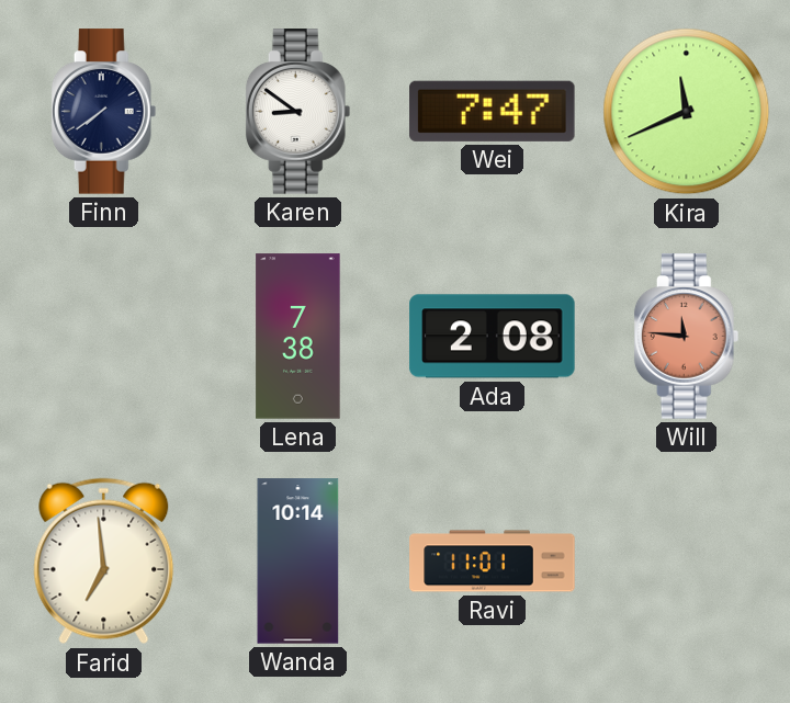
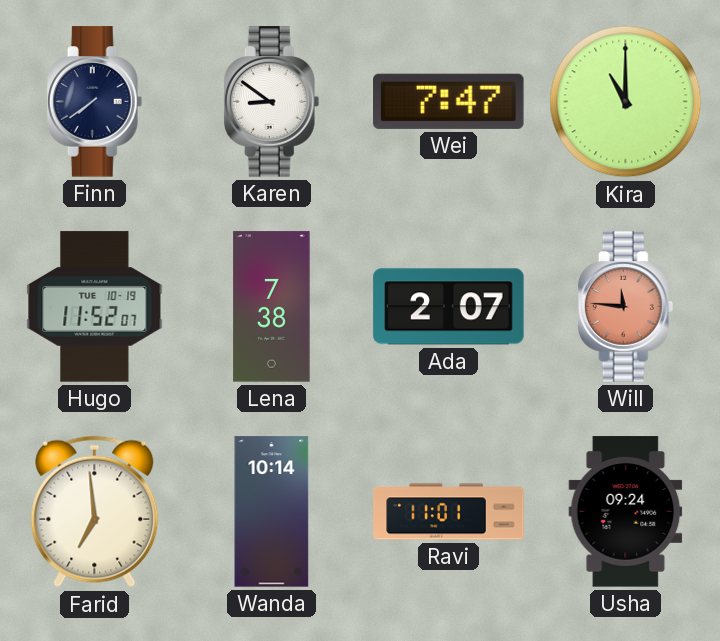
Kira: 11:41 -> 11:00
Hugo: none -> 11:52
Ada: 2:08 -> 2:07
Usha: none -> 09:24
